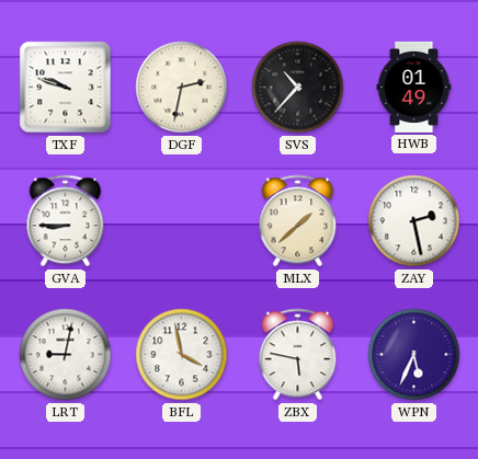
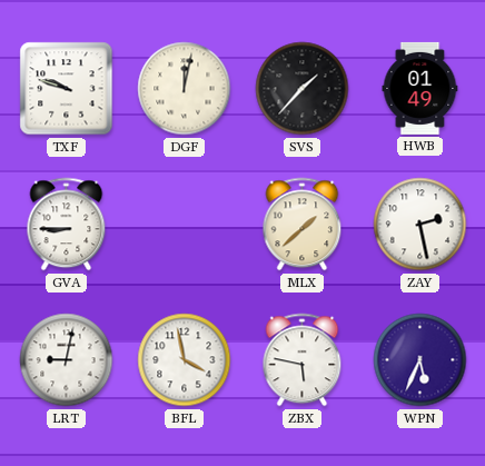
DGF: 2:32 -> 12:02
SVS: 10:37 -> 1:37
